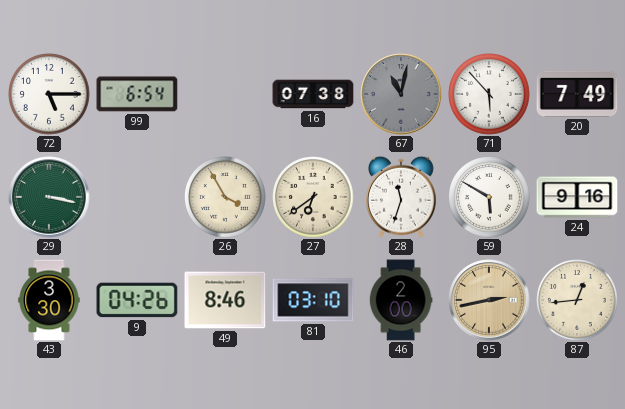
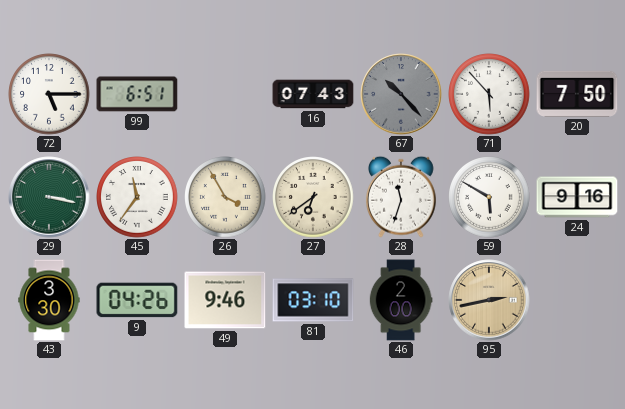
99: 6:54 -> 6:51
16: 07:38 -> 07:43
67: 11:02 -> 10:23
20: 7:49 -> 7:50
45: none -> 11:36
49: 8:46 -> 9:46
87: 12:44 -> none
